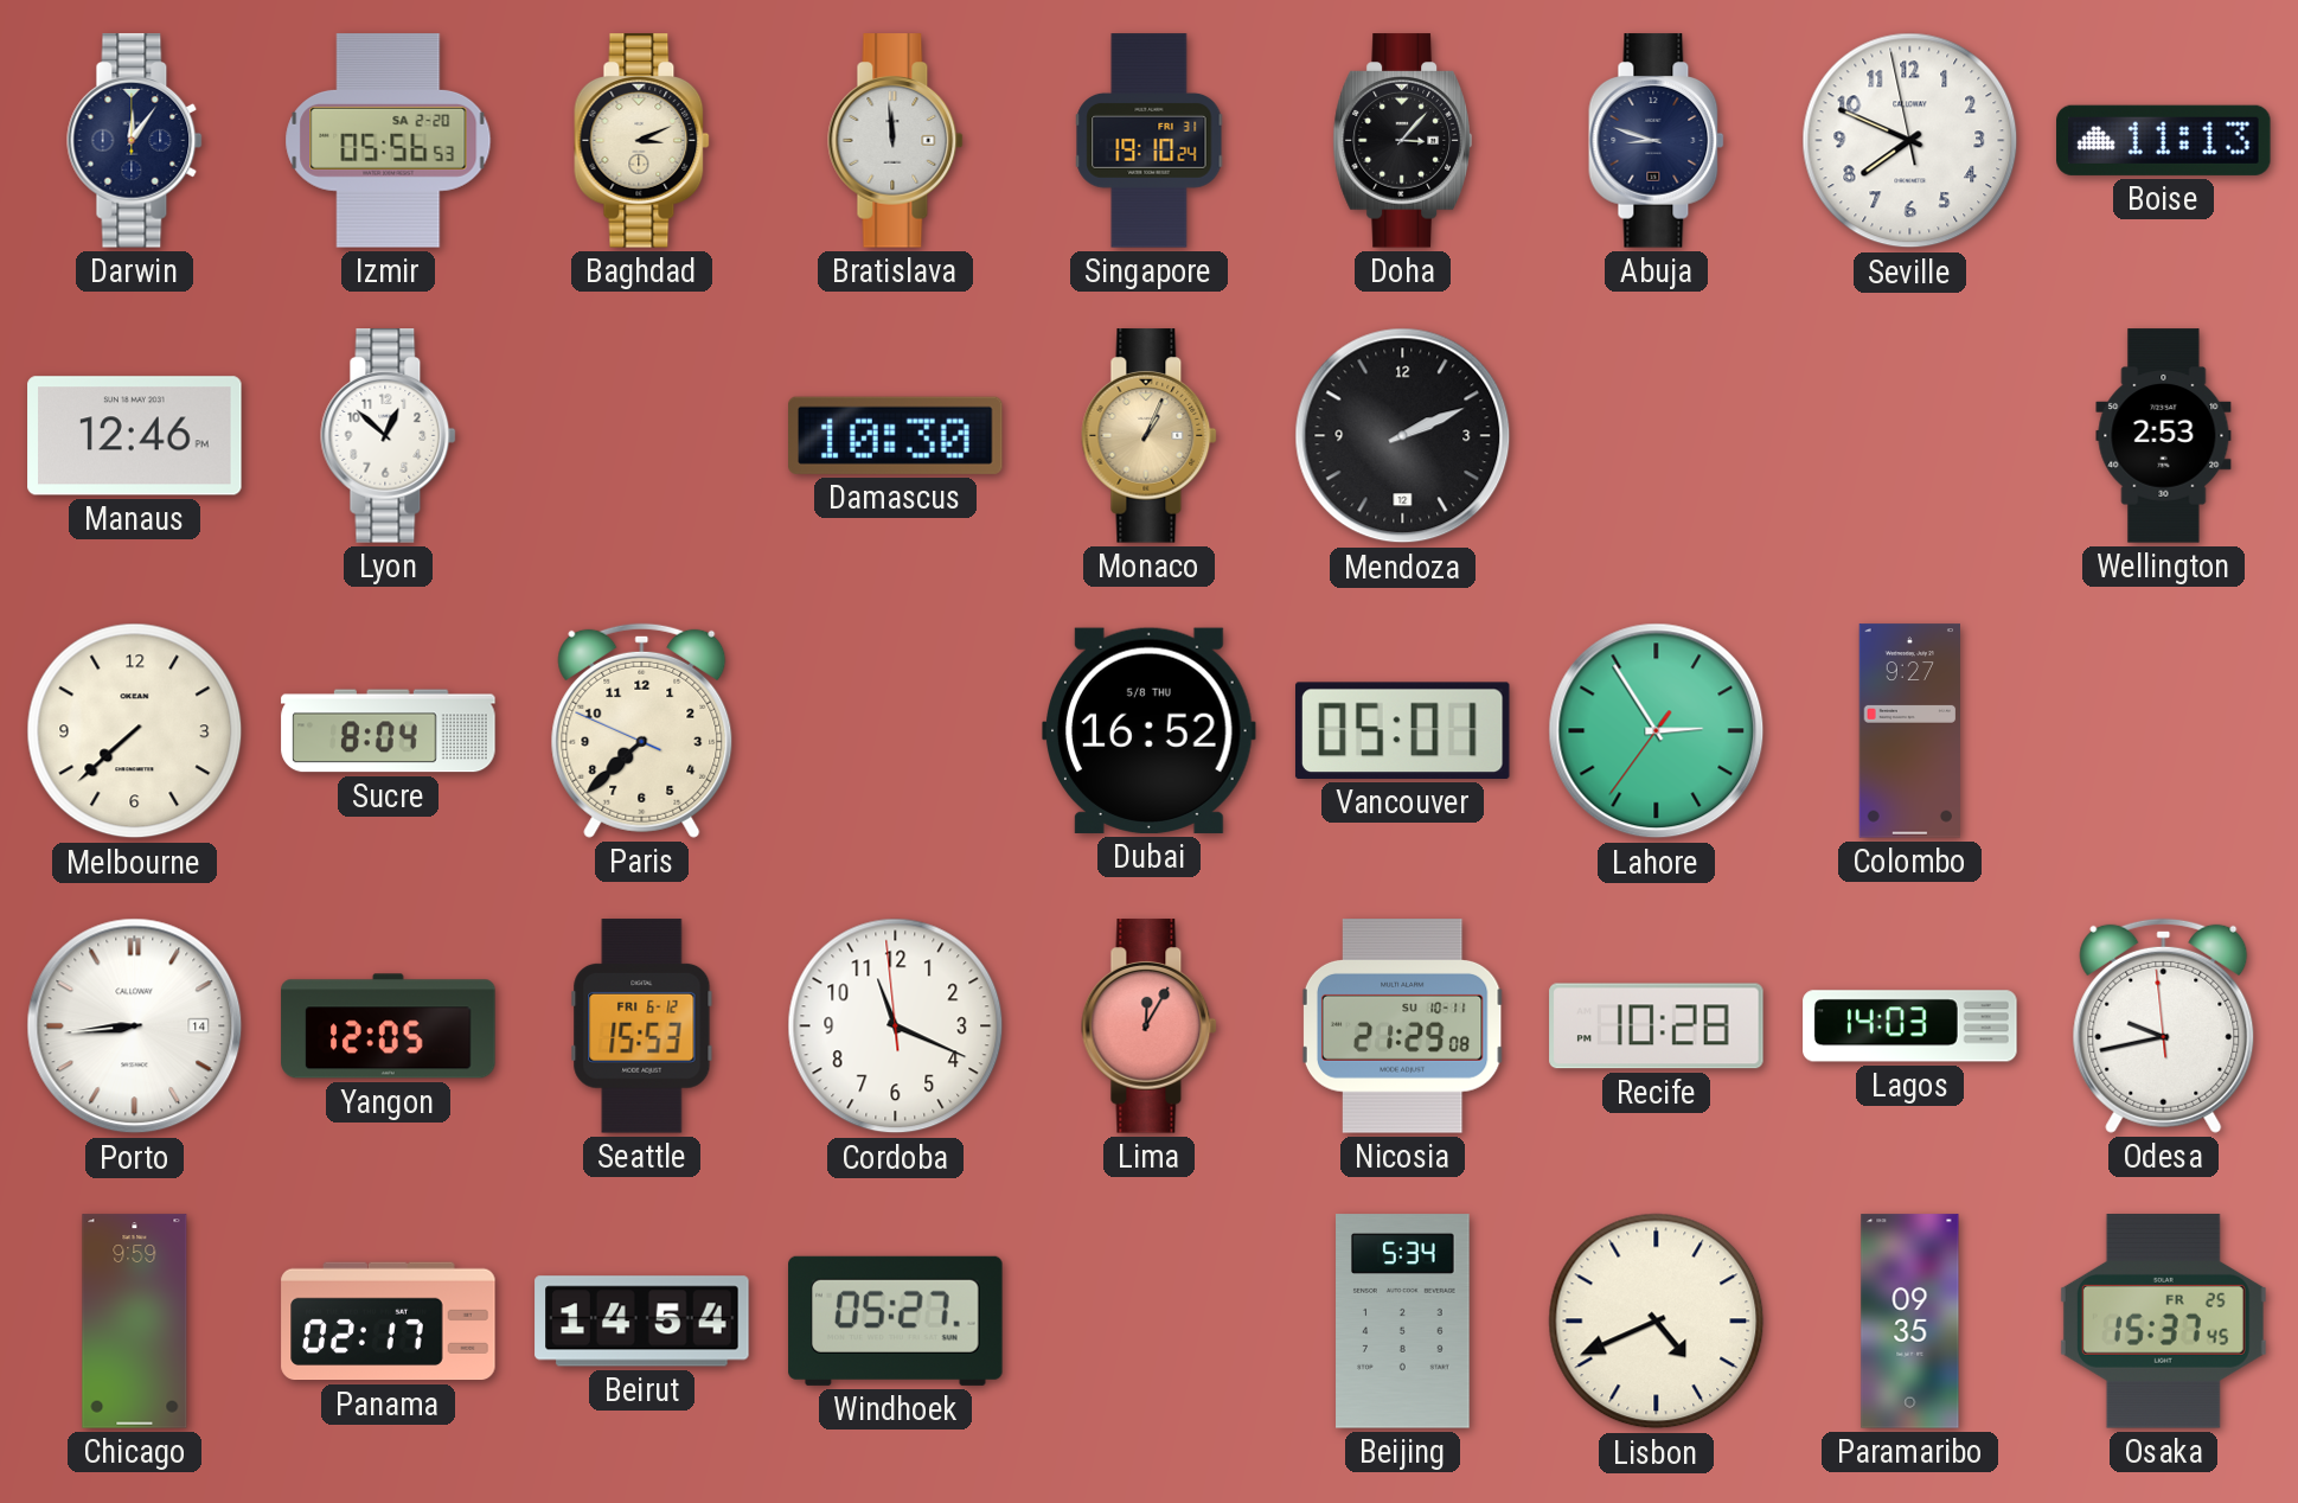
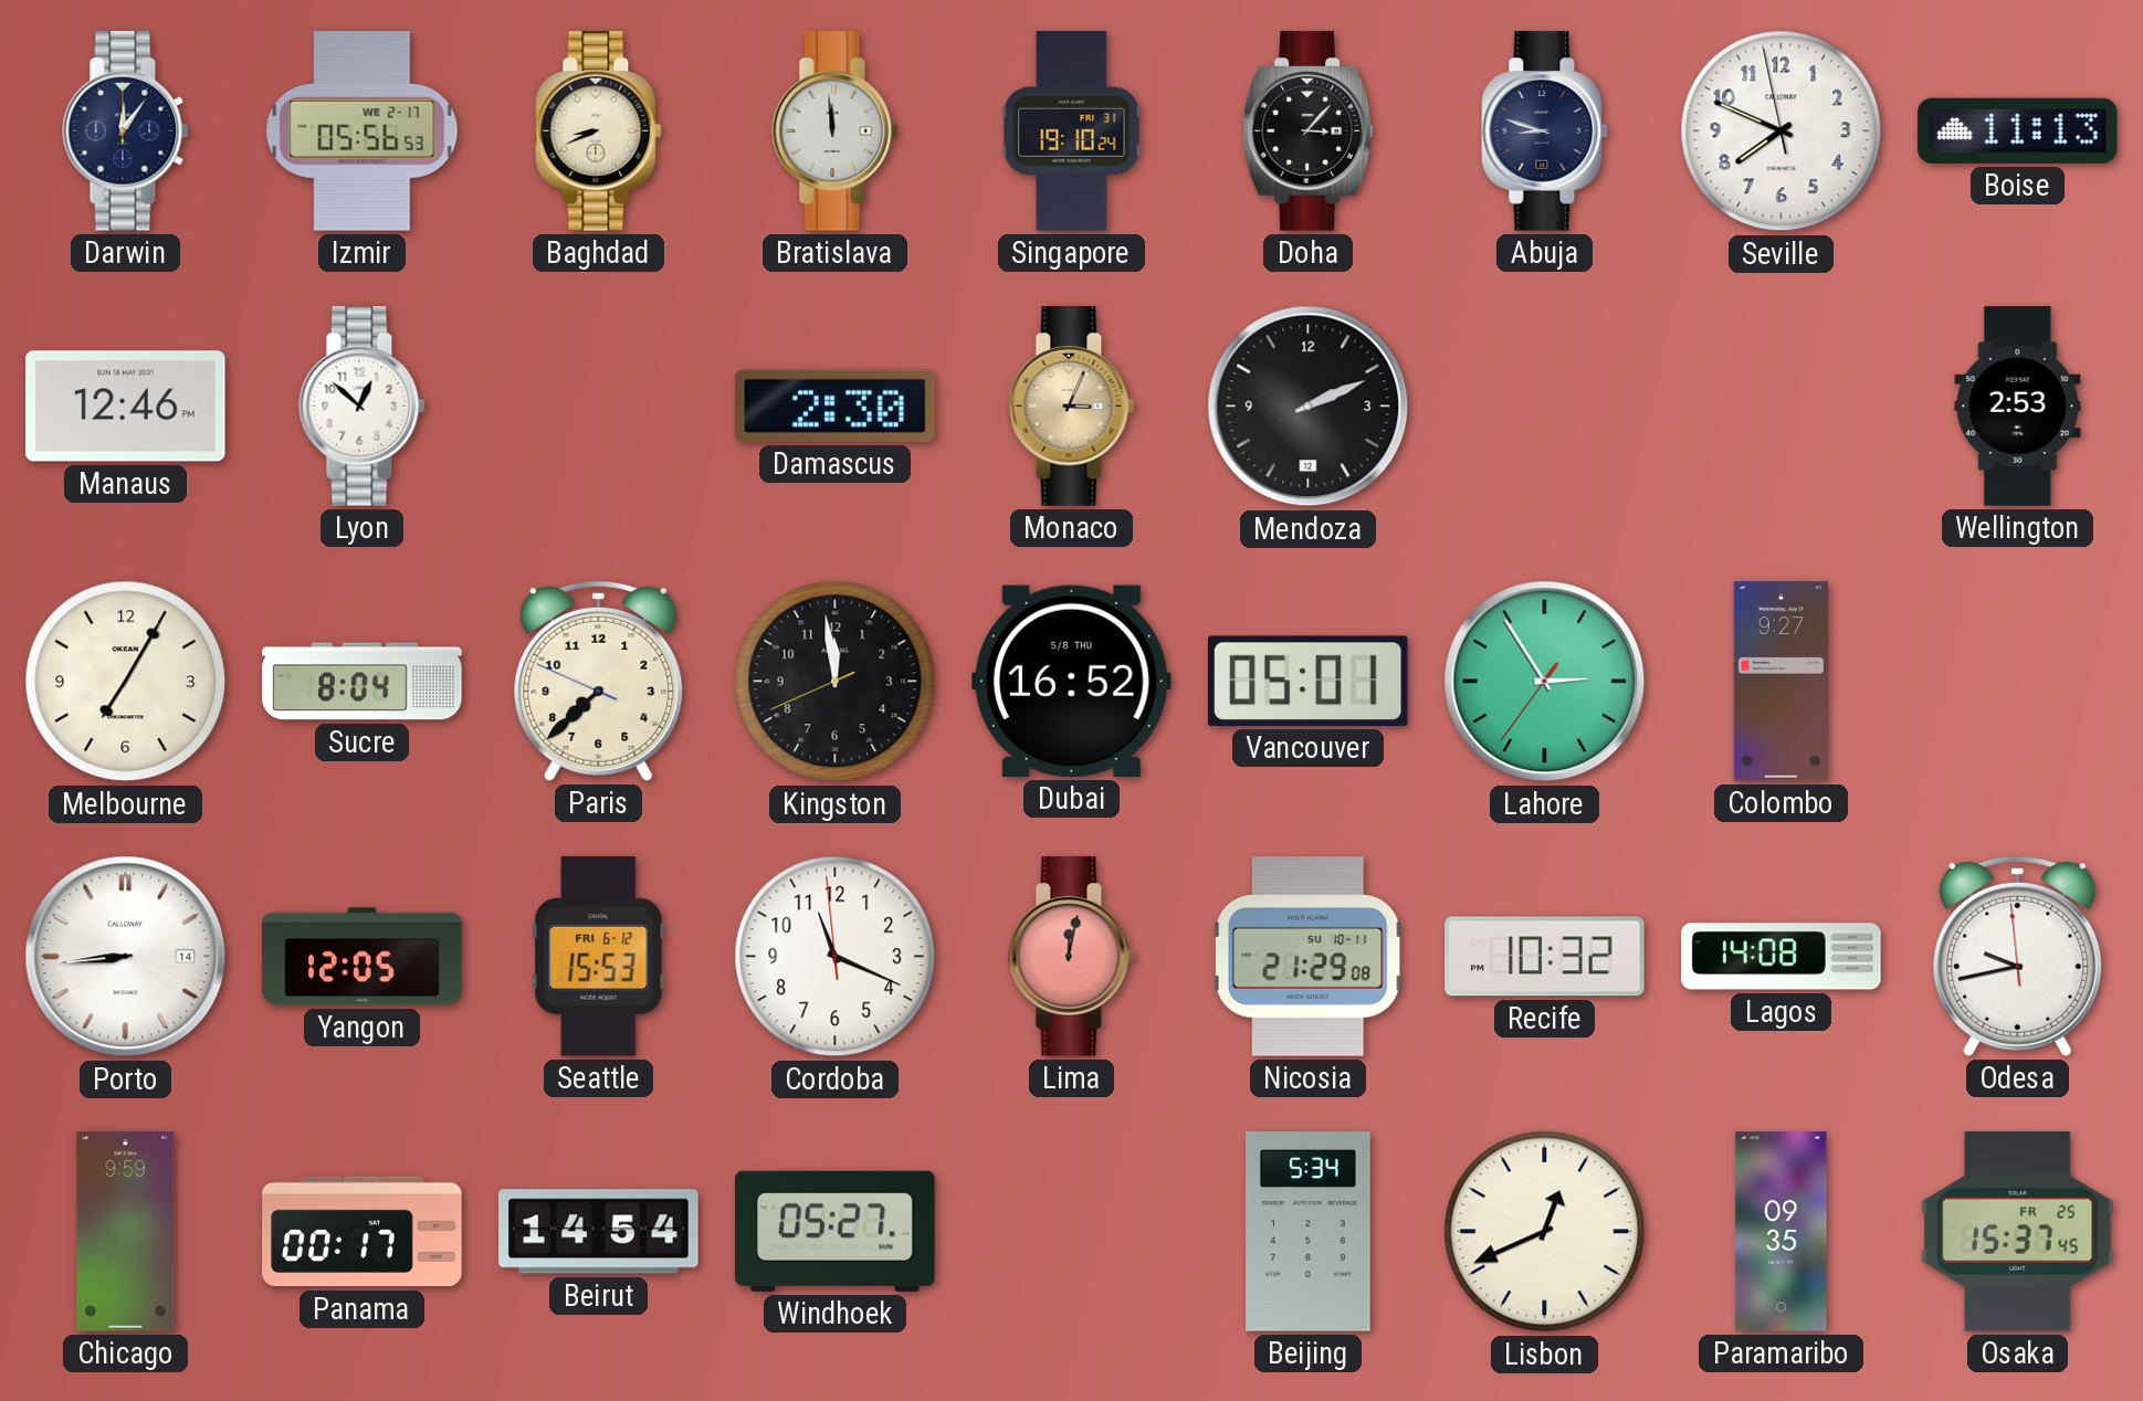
Izmir date: SA 2-20 -> WE 2-17
Baghdad: 3:11 -> 8:41
Damascus: 10:30 -> 2:30
Monaco: 1:04 -> 3:04
Melbourne: 7:38 -> 7:05
Kingston: none -> 11:58
Lima: 12:05 -> 12:02
Recife: 10:28 -> 10:32
Lagos: 14:03 -> 14:08
Panama: 02:17 -> 00:17
Lisbon: 4:41 -> 12:41
